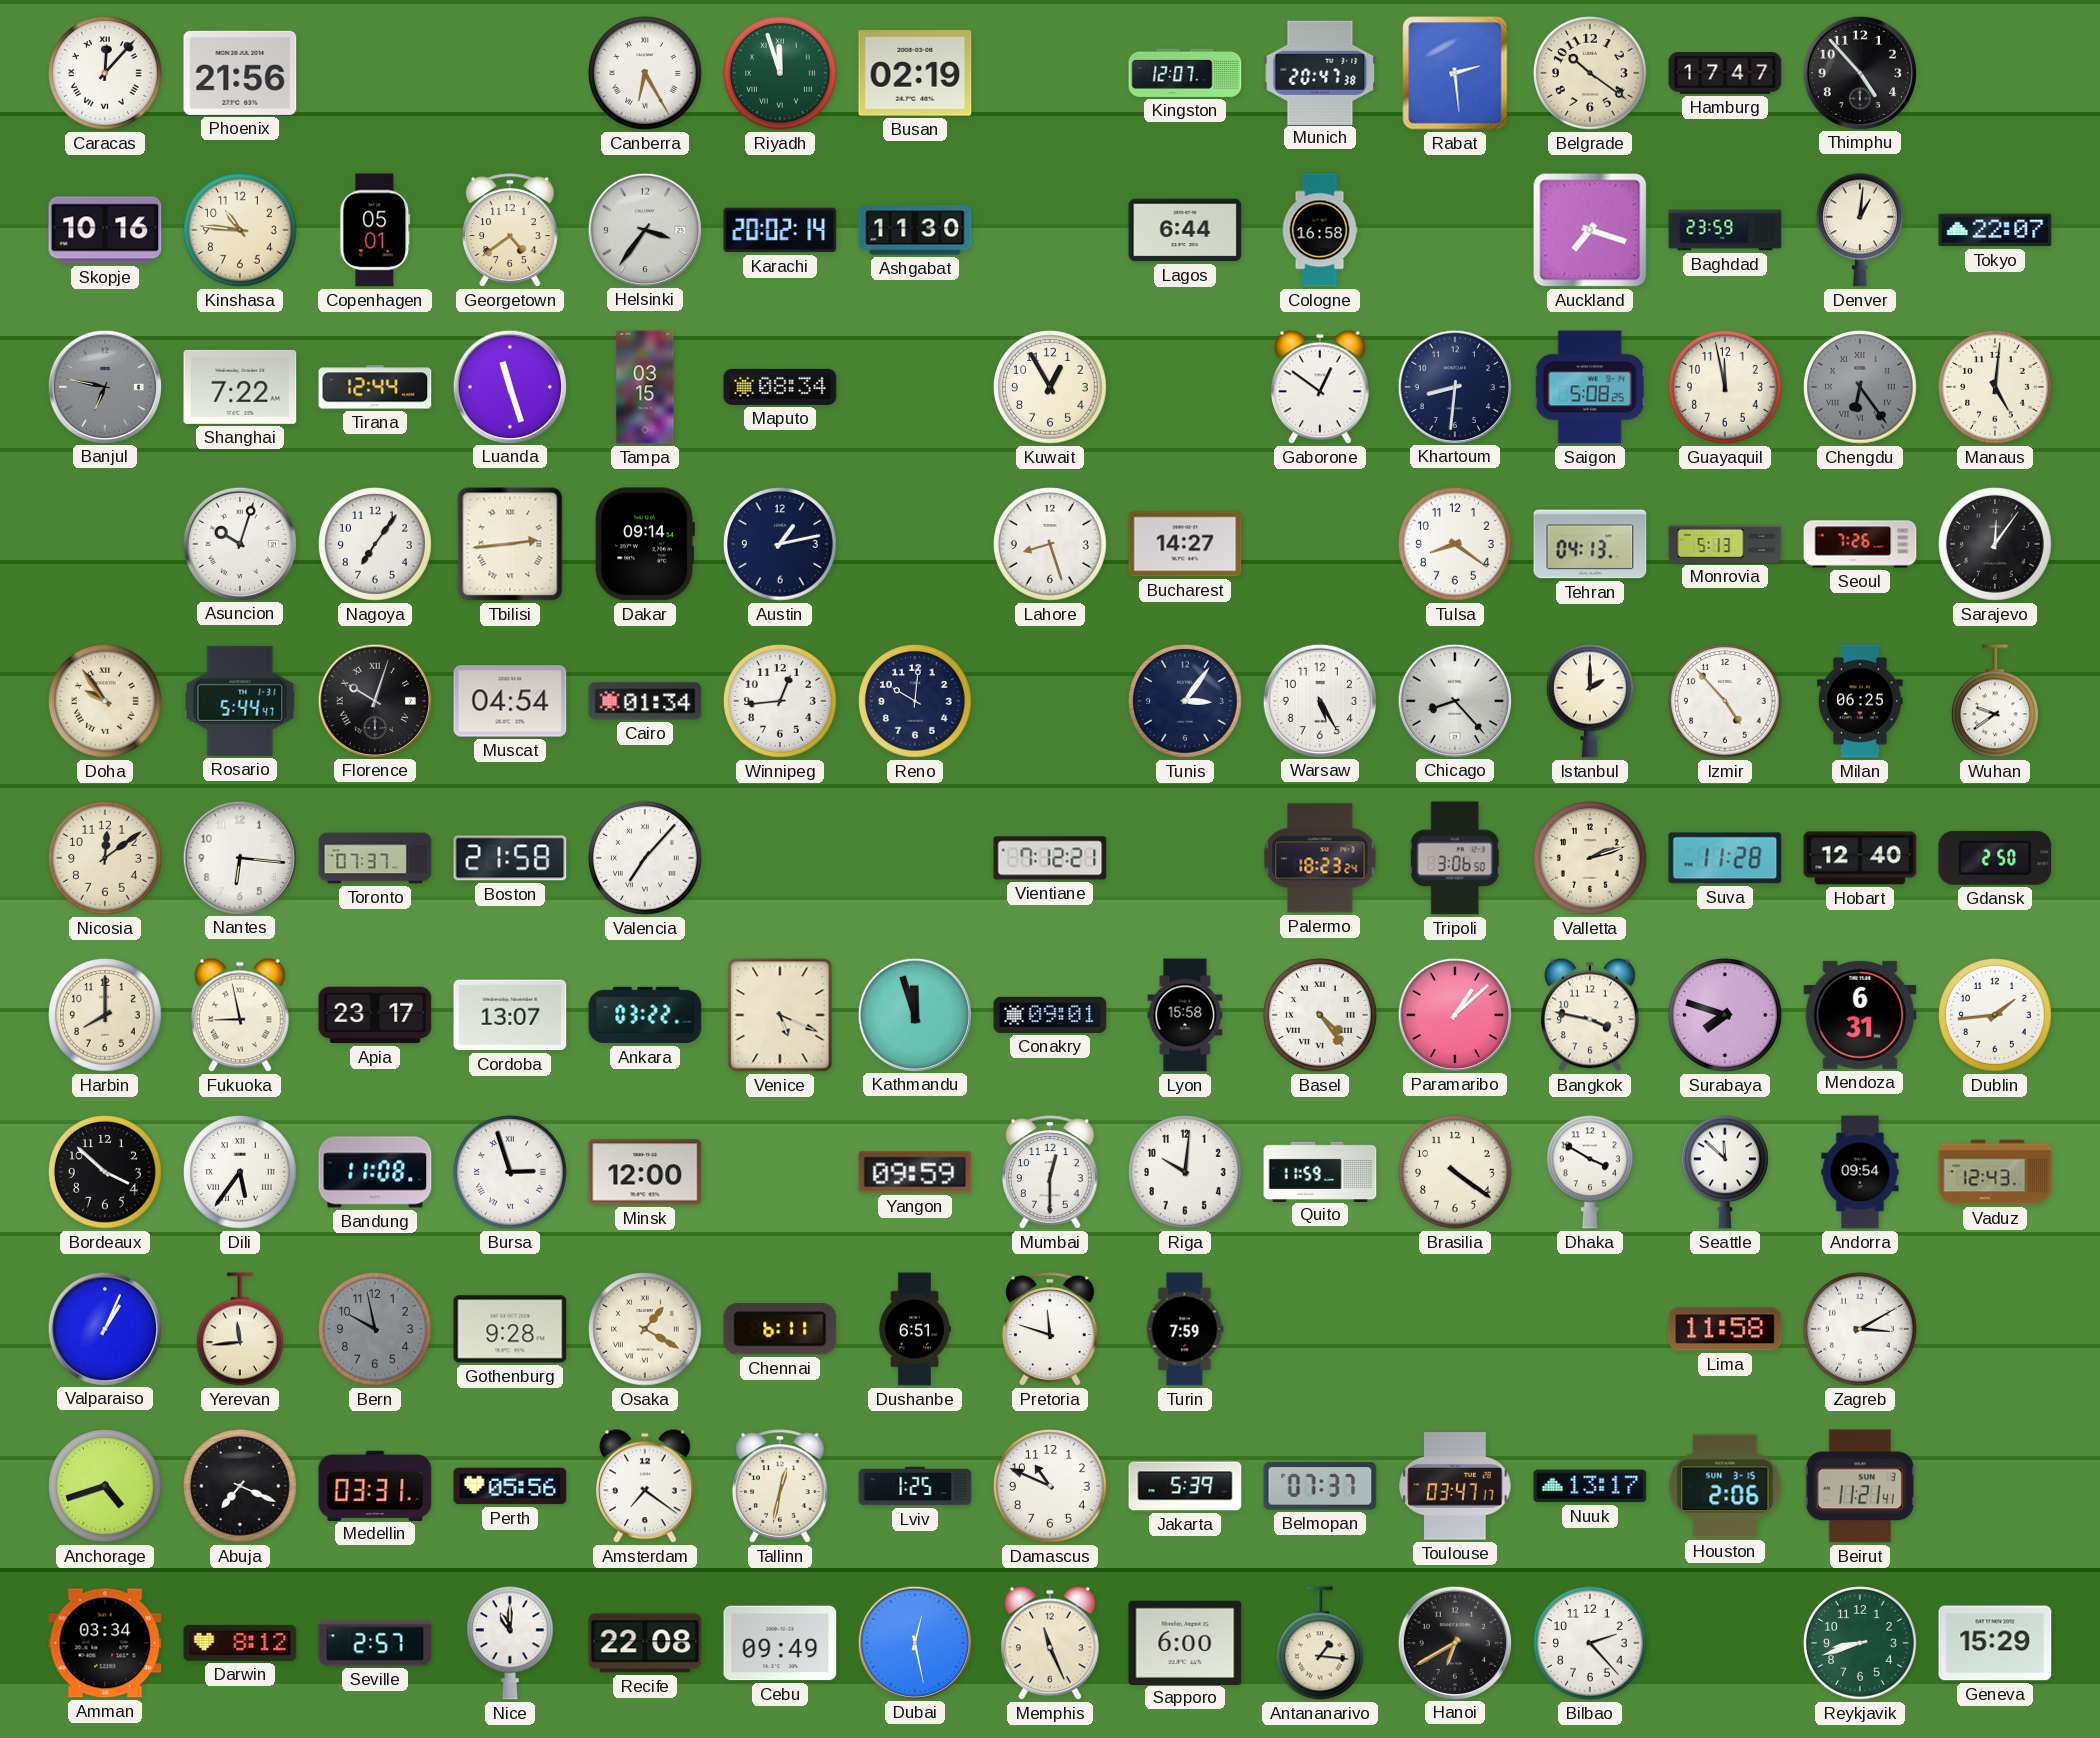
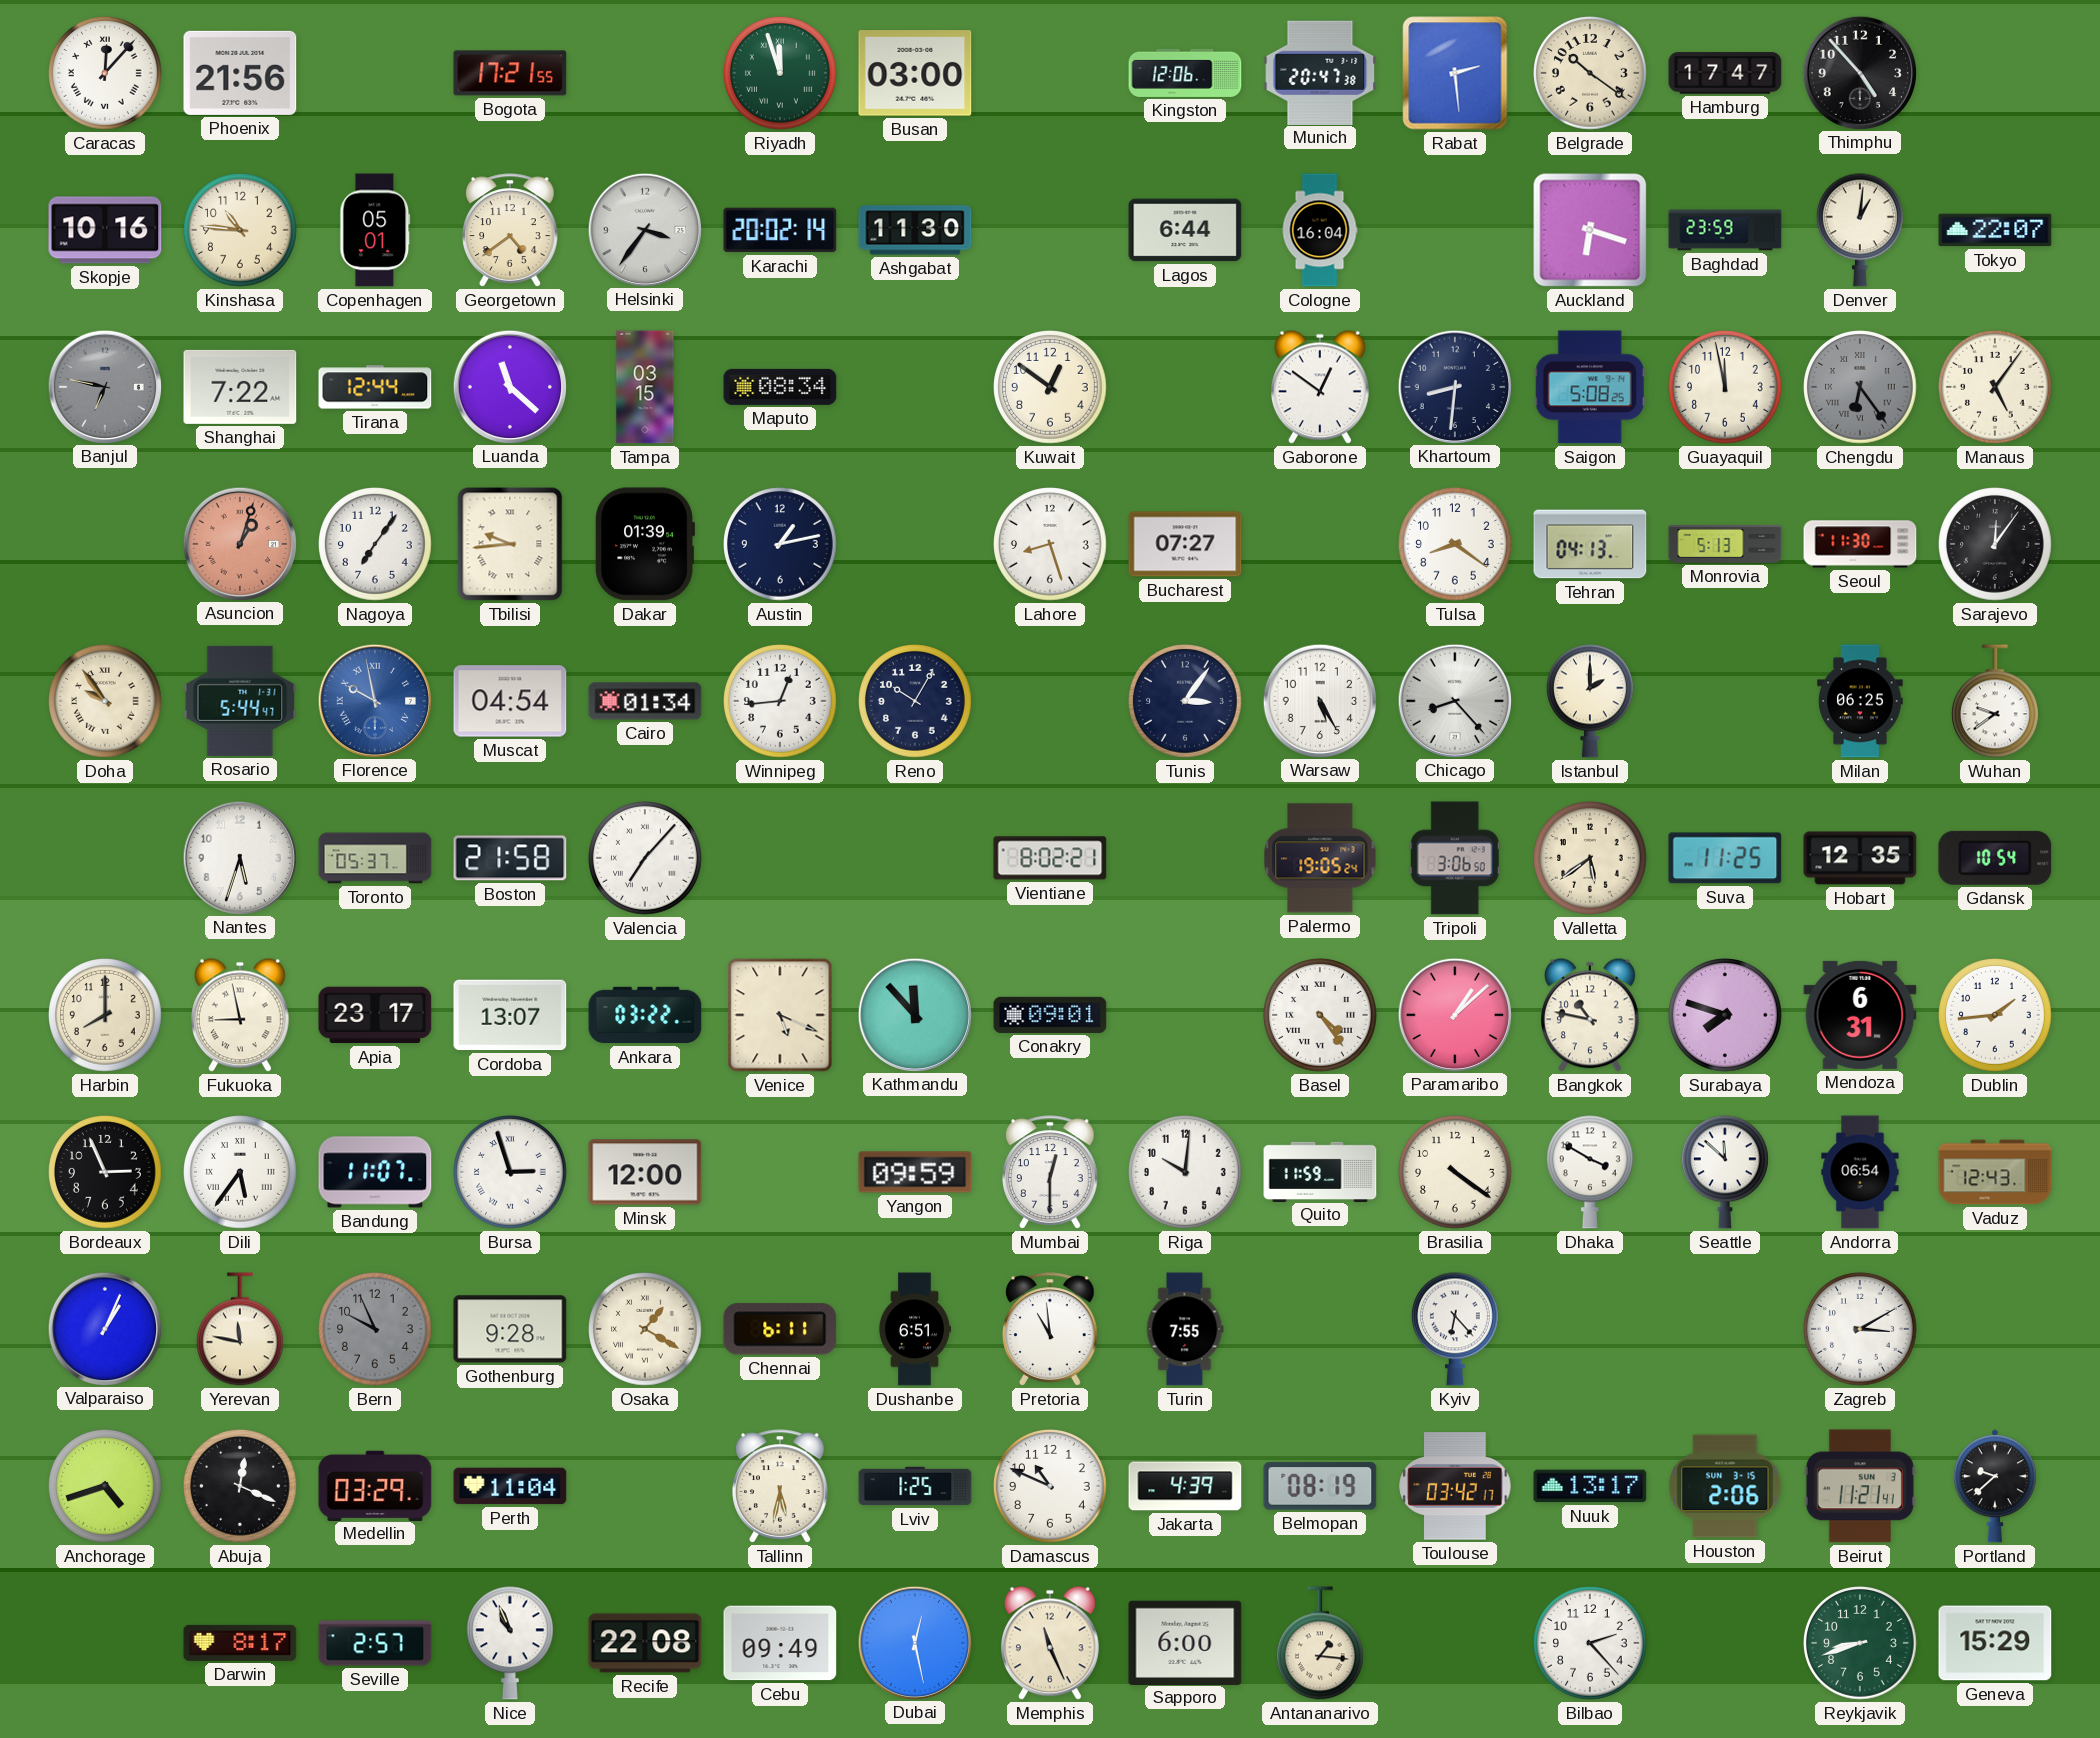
Bogota: none -> 17:21
Canberra: 6:25 -> none
Busan: 02:19 -> 03:00
Kingston: 12:07 -> 12:06
Cologne: 16:58 -> 16:04
Auckland: 7:18 -> 6:18
Luanda: 11:27 -> 11:22
Kuwait: 12:55 -> 12:51
Manaus: 5:01 -> 5:06
Asuncion: 10:03 -> 1:03
Asuncion dial: white -> salmon
Tbilisi: 2:44 -> 9:44
Dakar: 09:14 -> 01:39
Bucharest: 14:27 -> 07:27
Seoul: 7:26 -> 11:30
Florence: 10:03 -> 9:58
Florence dial: black -> blue
Reno: 10:01 -> 10:05
Izmir: 4:53 -> none
Nicosia: 12:09 -> none
Nantes: 6:16 -> 5:33
Toronto: 07:37 -> 05:37
Vientiane: 7:12 -> 8:02
Palermo: 18:23 -> 19:05
Valletta: 2:12 -> 5:39
Suva: 11:28 -> 11:25
Hobart: 12:40 -> 12:35
Gdansk: 2:50 -> 10:54
Kathmandu: 11:57 -> 11:53
Lyon: 15:58 -> none
Bangkok: 3:47 -> 10:47
Bordeaux: 3:52 -> 2:56
Bandung: 11:08 -> 11:07
Andorra: 09:54 -> 06:54
Yerevan: 11:44 -> 11:47
Bern: 9:58 -> 9:56
Pretoria: 11:48 -> 10:59
Turin: 7:59 -> 7:55
Kyiv: none -> 6:23
Lima: 11:58 -> none
Abuja: 7:19 -> 12:19
Medellin: 03:31 -> 03:29
Perth: 05:56 -> 11:04
Amsterdam: 7:21 -> none
Tallinn: 12:32 -> 5:32
Jakarta: 5:39 -> 4:39
Belmopan: 07:37 -> 08:19
Toulouse: 03:47 -> 03:42
Portland: none -> 9:38
Amman: 03:34 -> none
Darwin: 8:12 -> 8:17
Nice: 11:00 -> 10:56
Hanoi: 6:40 -> none
